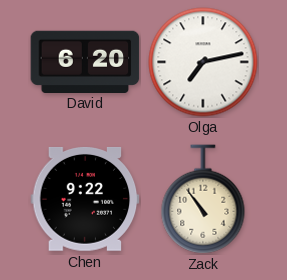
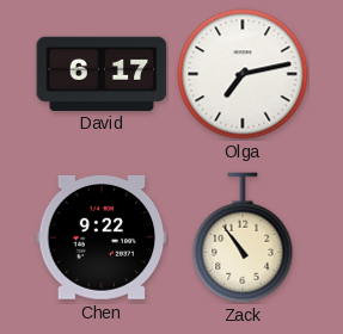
David: 6:20 -> 6:17
